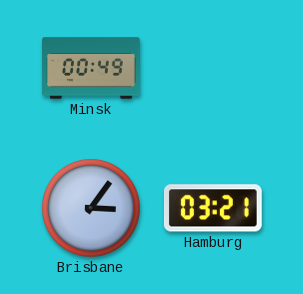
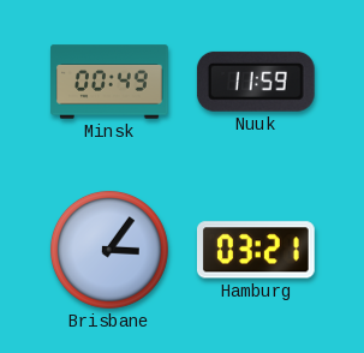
Nuuk: none -> 11:59
